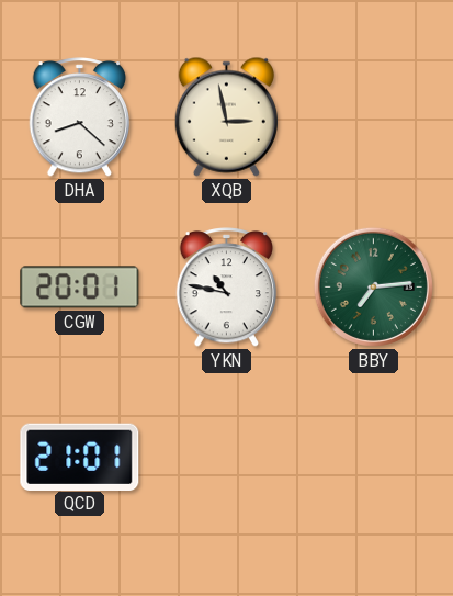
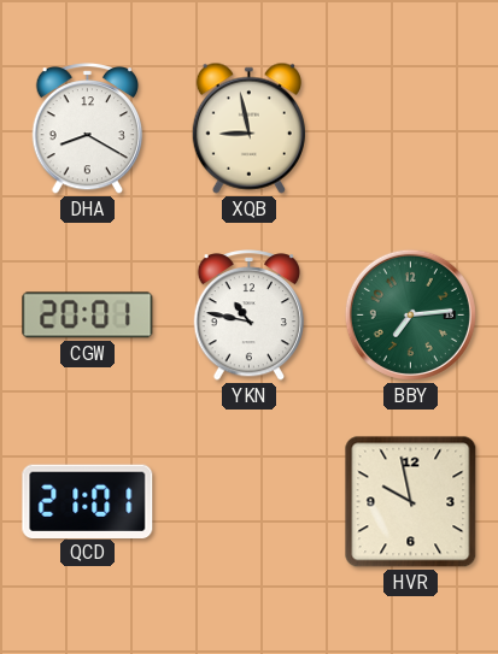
DHA: 8:22 -> 8:20
XQB: 2:58 -> 8:58
HVR: none -> 9:58
